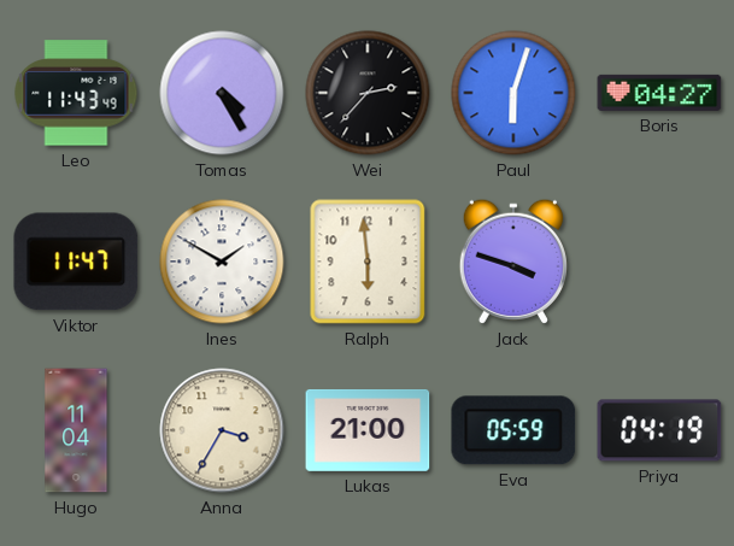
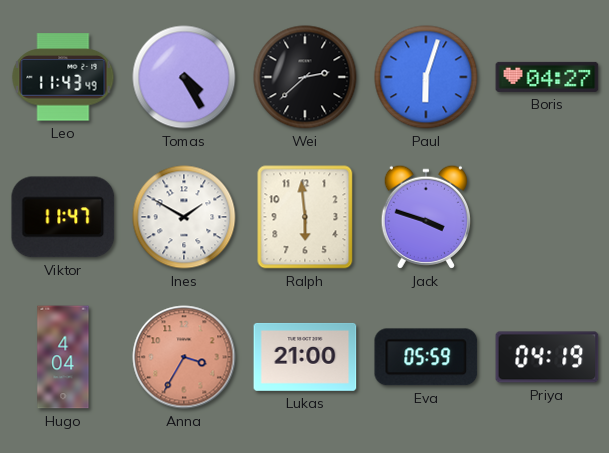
Wei: 2:37 -> 2:38
Hugo: 11:04 -> 4:04
Anna dial: cream -> salmon
